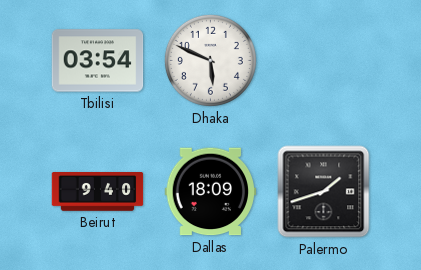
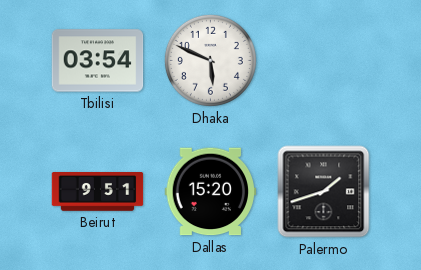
Beirut: 9:40 -> 9:51
Dallas: 18:09 -> 15:20
